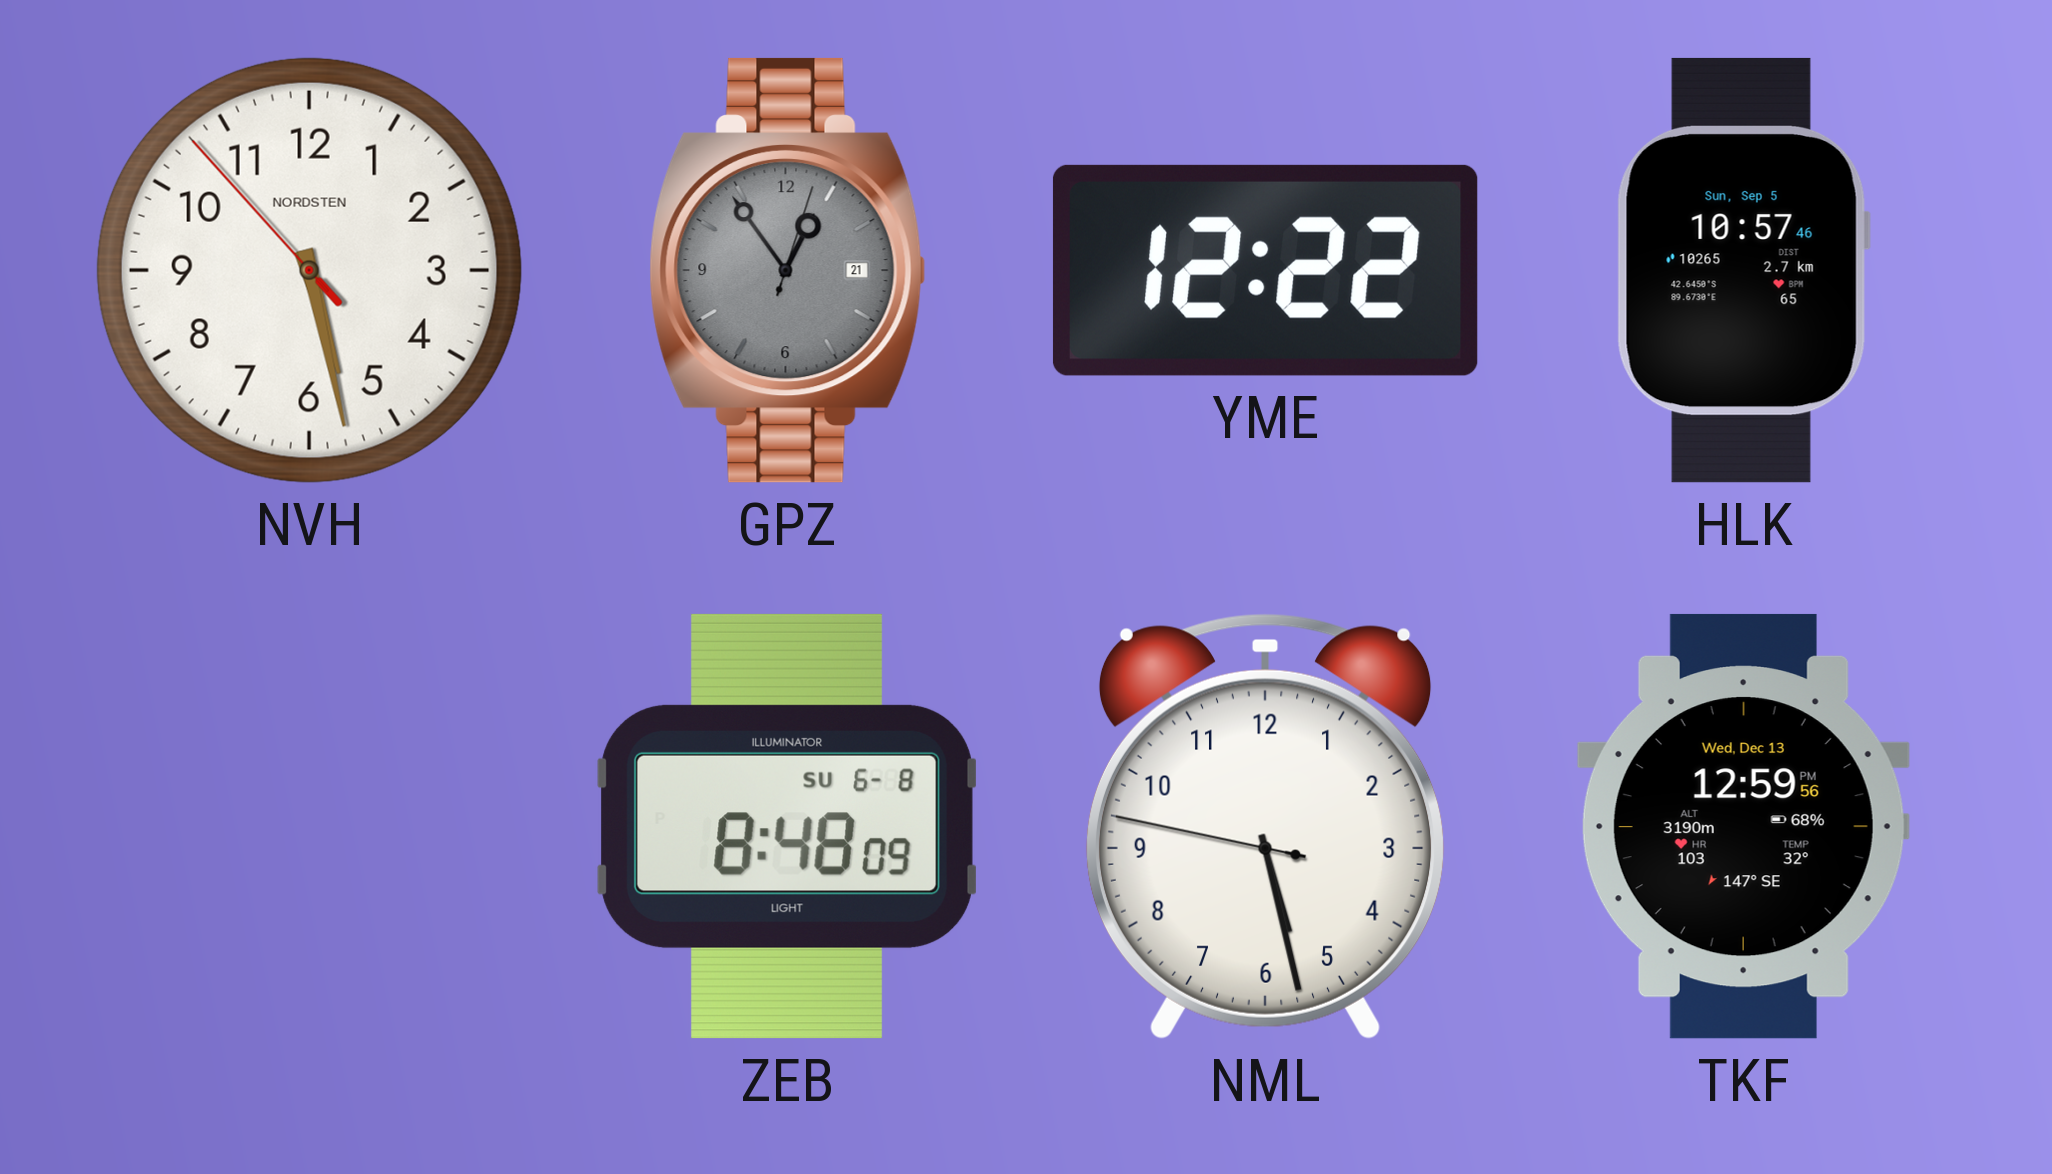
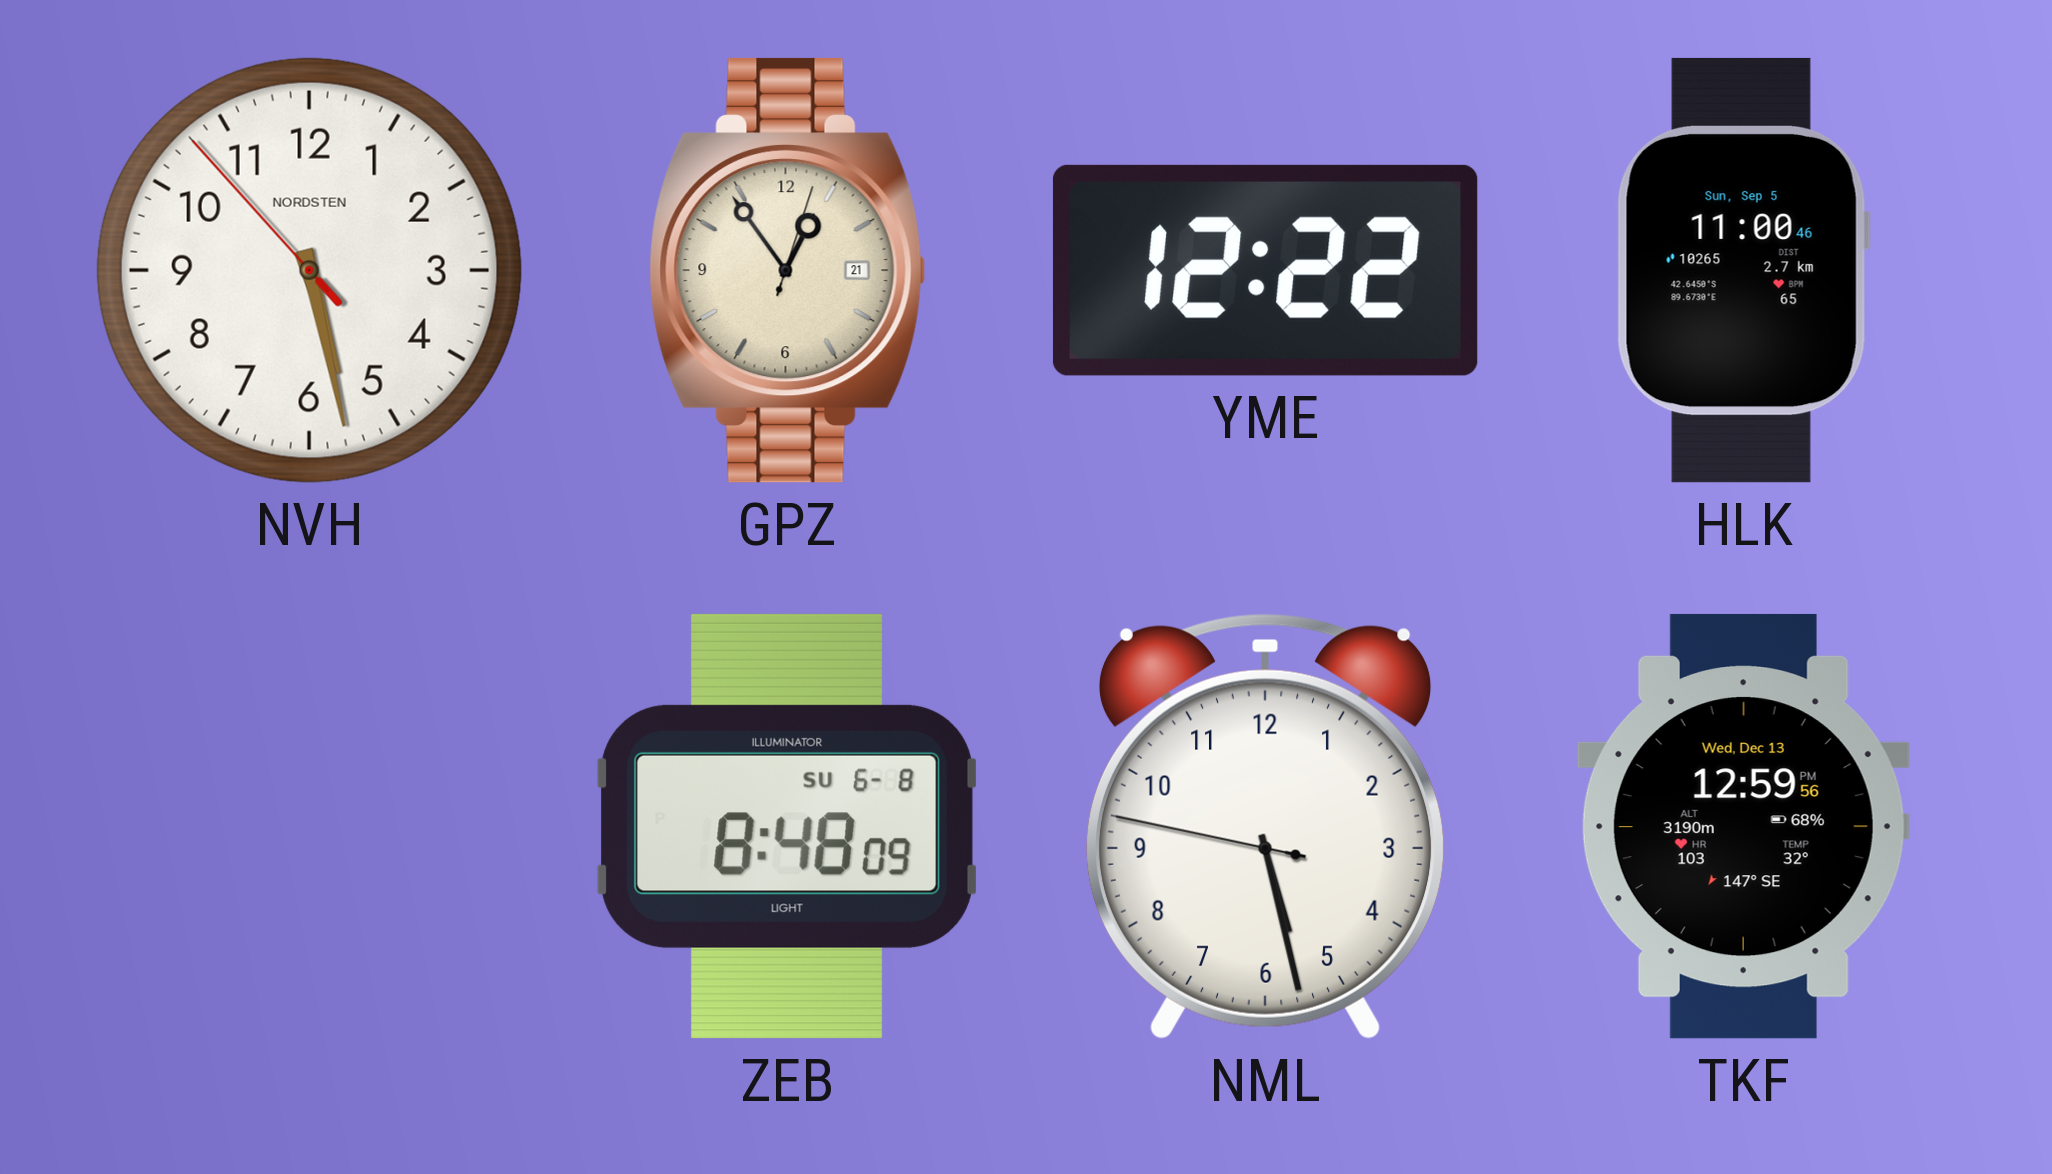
GPZ dial: grey -> cream
HLK: 10:57 -> 11:00
